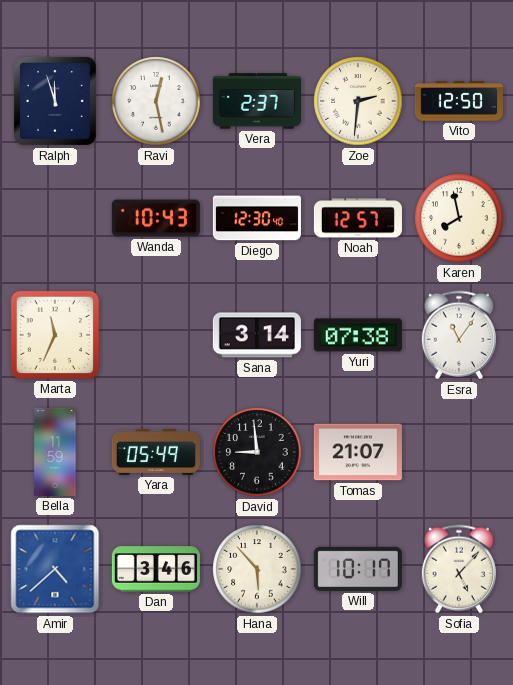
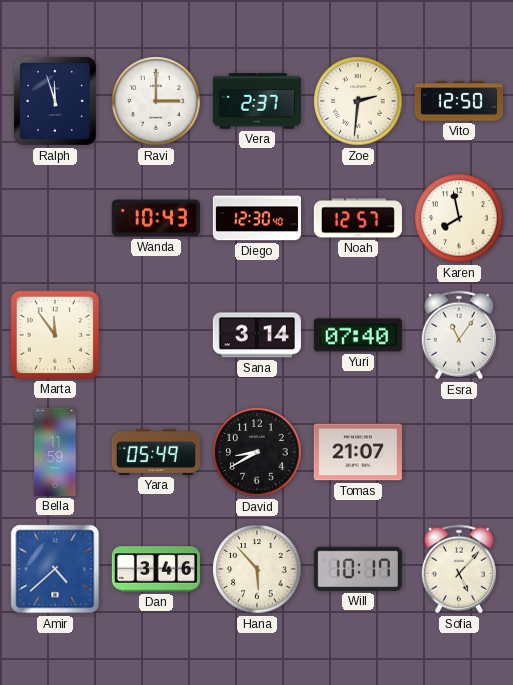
Ravi: 12:28 -> 3:00
Marta: 11:34 -> 11:54
Yuri: 07:38 -> 07:40
David: 8:59 -> 8:40
